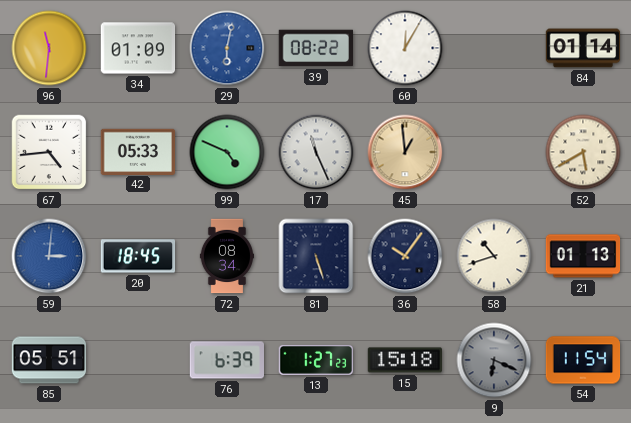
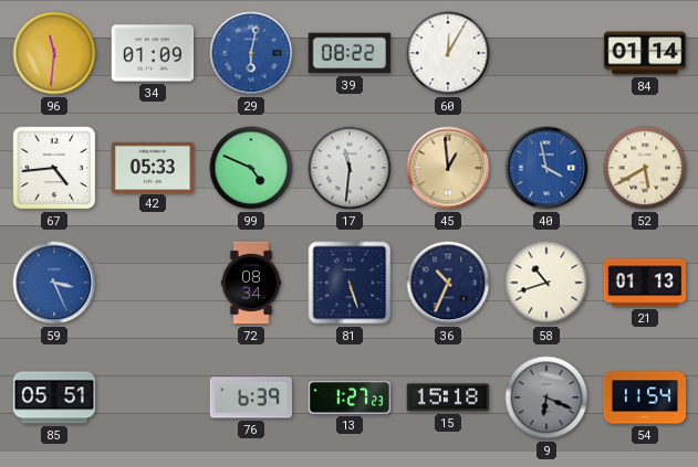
17: 11:26 -> 11:31
40: none -> 3:58
59: 3:01 -> 3:26
20: 18:45 -> none
36: 10:06 -> 10:34
